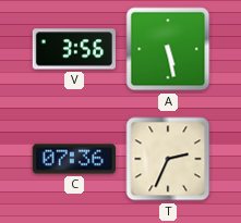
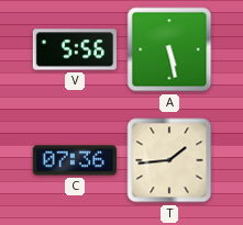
V: 3:56 -> 5:56
T: 2:34 -> 1:44
